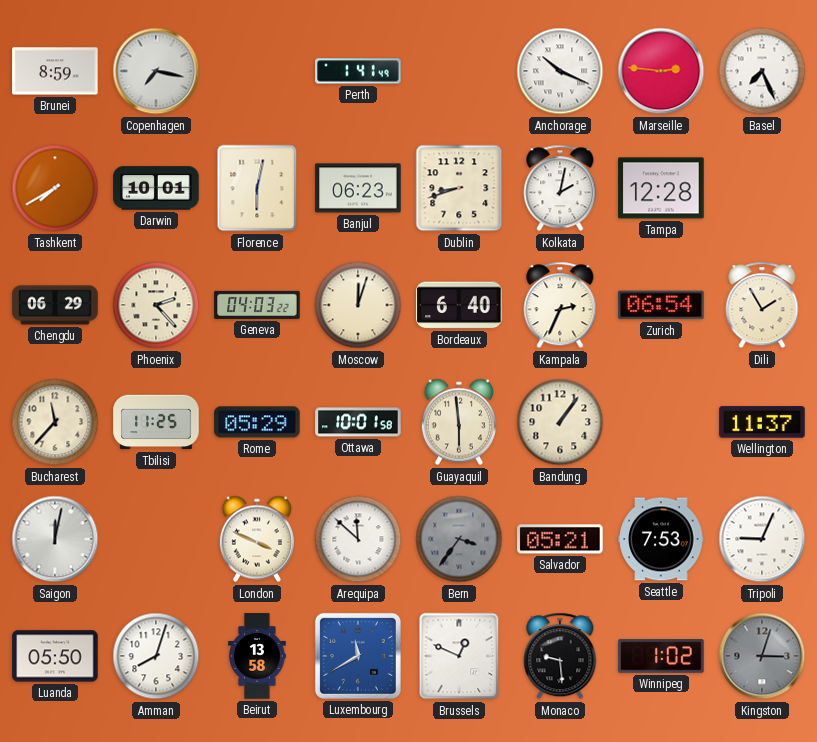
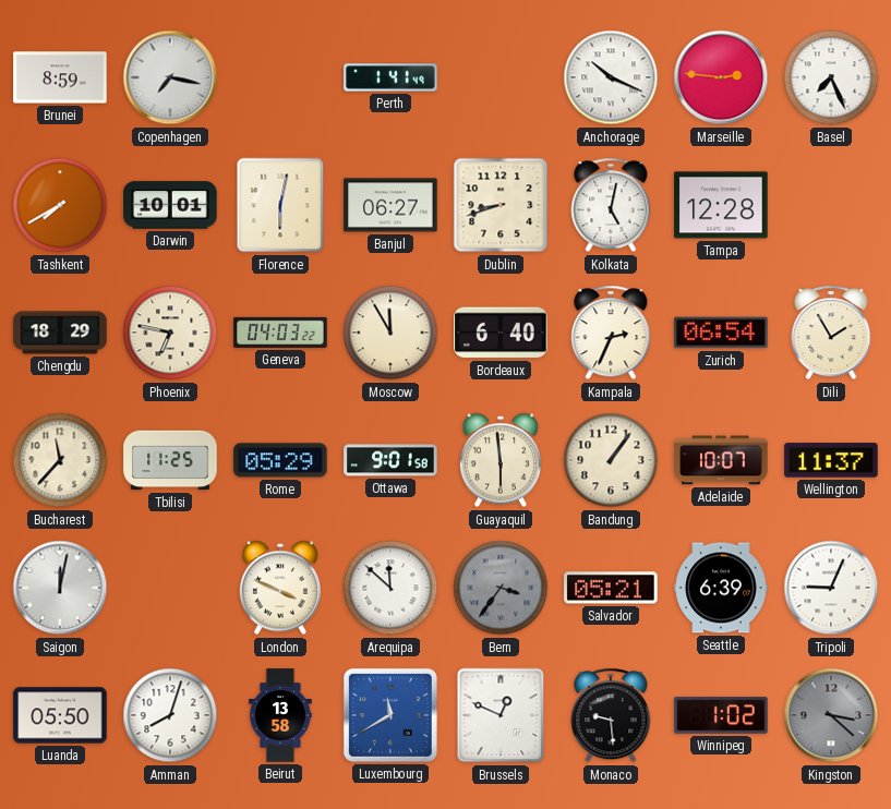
Banjul: 06:23 -> 06:27
Kolkata: 2:02 -> 5:02
Chengdu: 06:29 -> 18:29
Phoenix: 2:23 -> 6:47
Moscow: 12:03 -> 11:55
Ottawa: 10:01 -> 9:01
Adelaide: none -> 10:07
Seattle: 7:53 -> 6:39
Kingston: 3:03 -> 3:22
